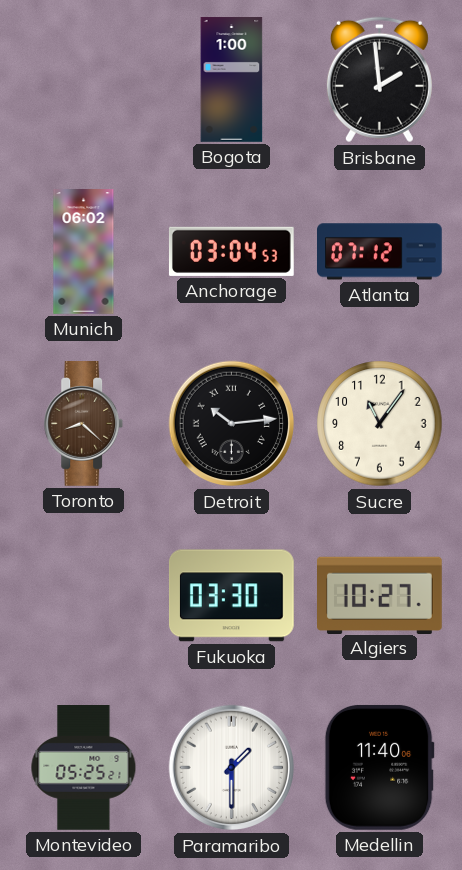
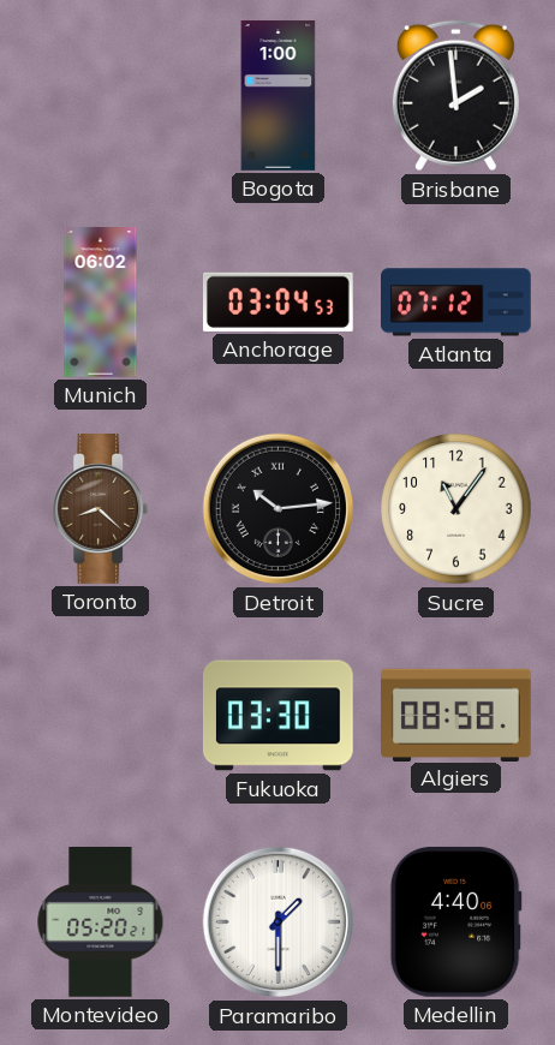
Algiers: 10:27 -> 08:58
Montevideo: 05:25 -> 05:20
Medellin: 11:40 -> 4:40
